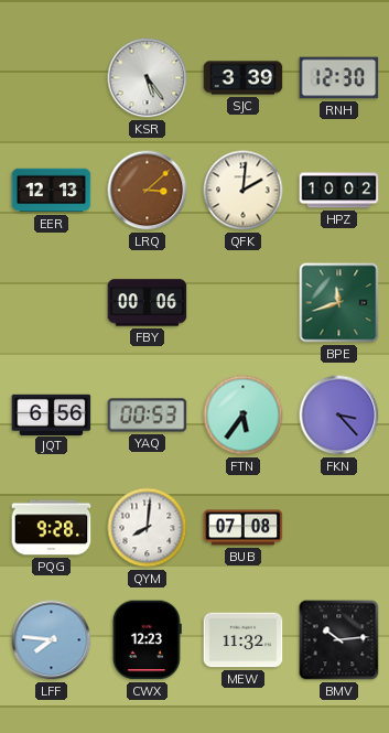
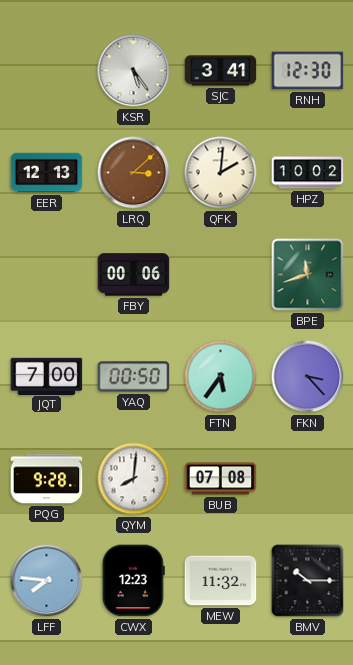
SJC: 3:39 -> 3:41
JQT: 6:56 -> 7:00
YAQ: 00:53 -> 00:50
BMV: 10:14 -> 10:15
